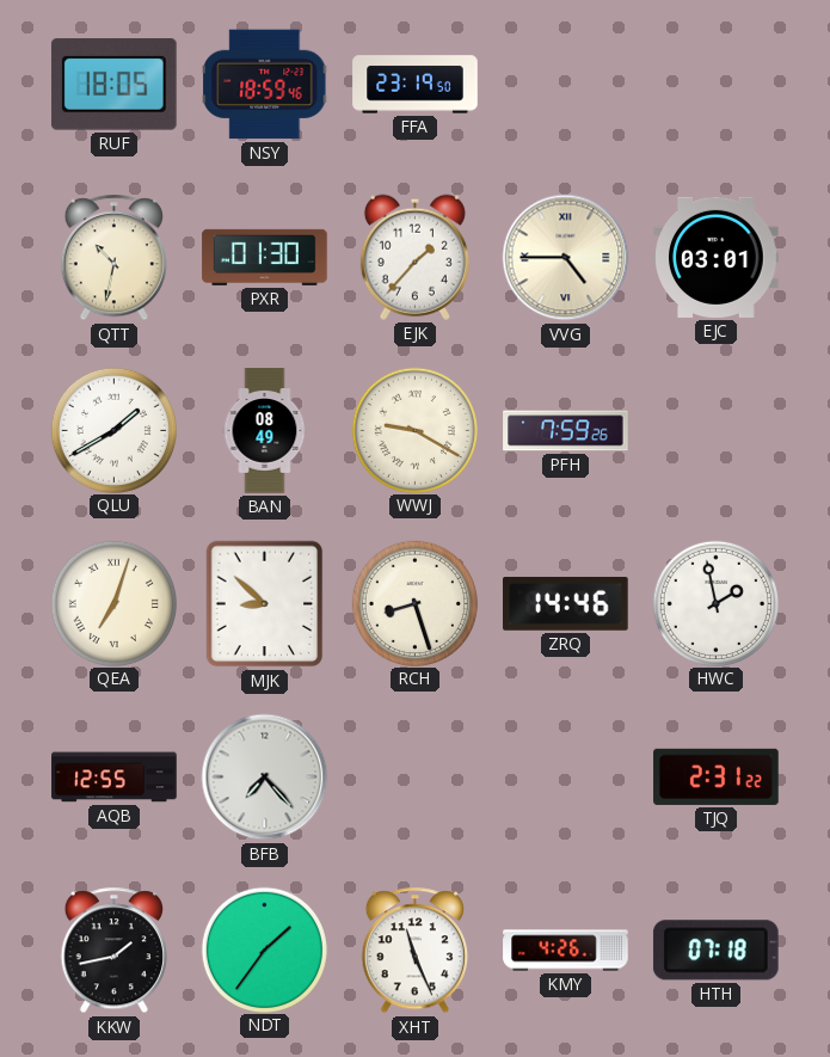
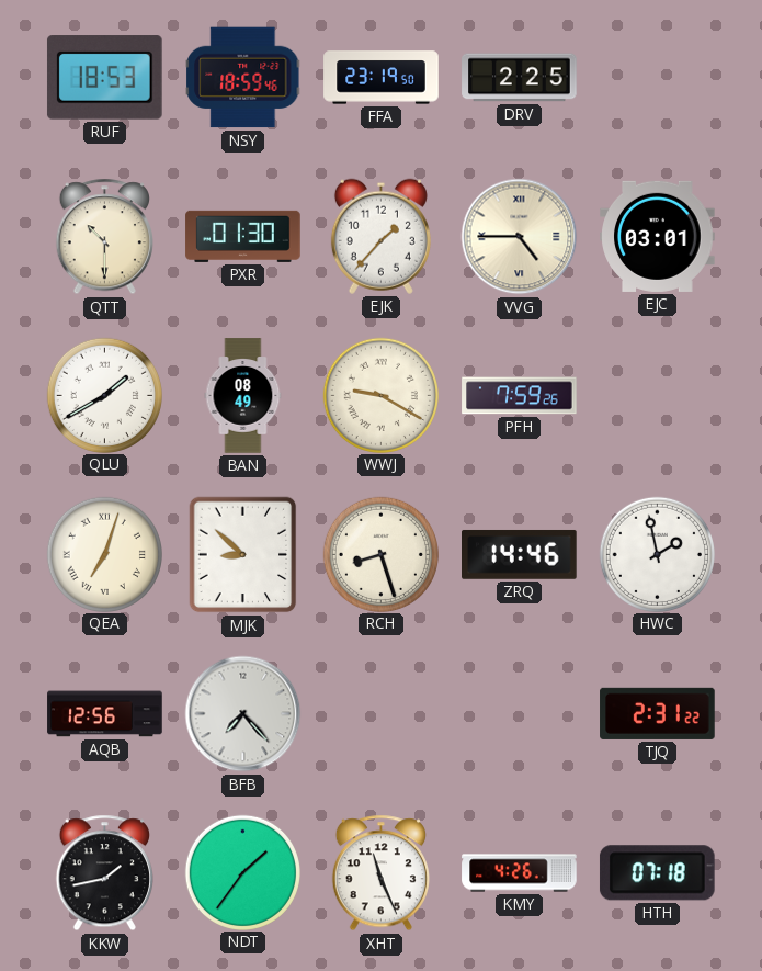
RUF: 18:05 -> 18:53
DRV: none -> 2:25
QTT: 10:32 -> 10:30
AQB: 12:55 -> 12:56
